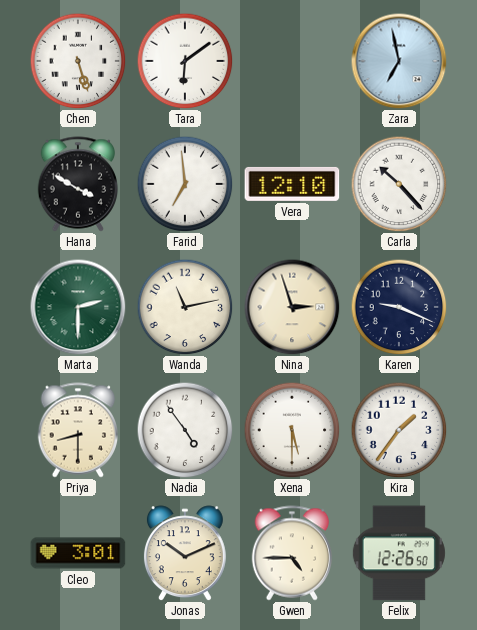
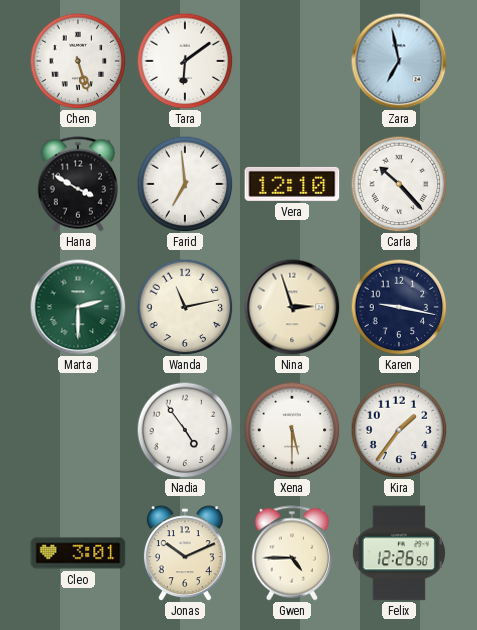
Karen: 9:19 -> 9:17
Priya: 8:30 -> none
